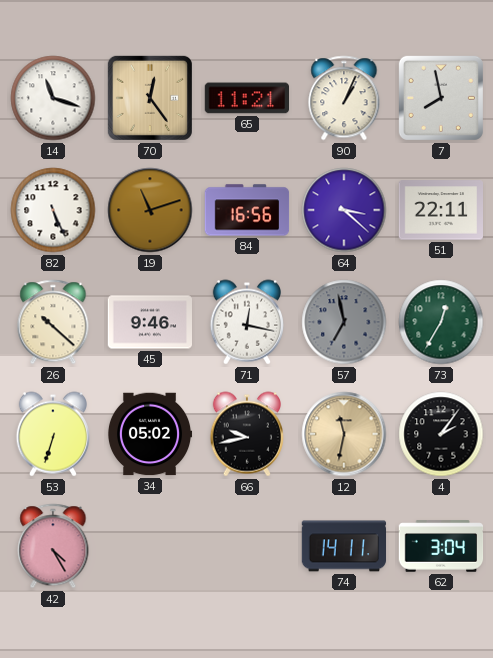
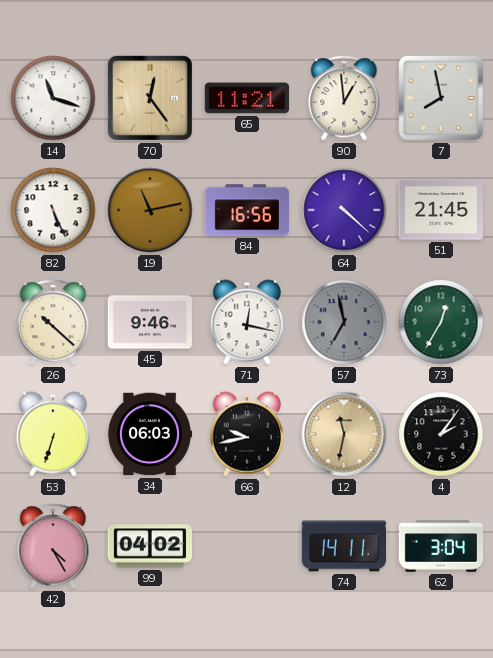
90: 1:04 -> 12:59
19: 11:12 -> 11:13
64: 3:22 -> 4:22
51: 22:11 -> 21:45
34: 05:02 -> 06:03
99: none -> 04:02
